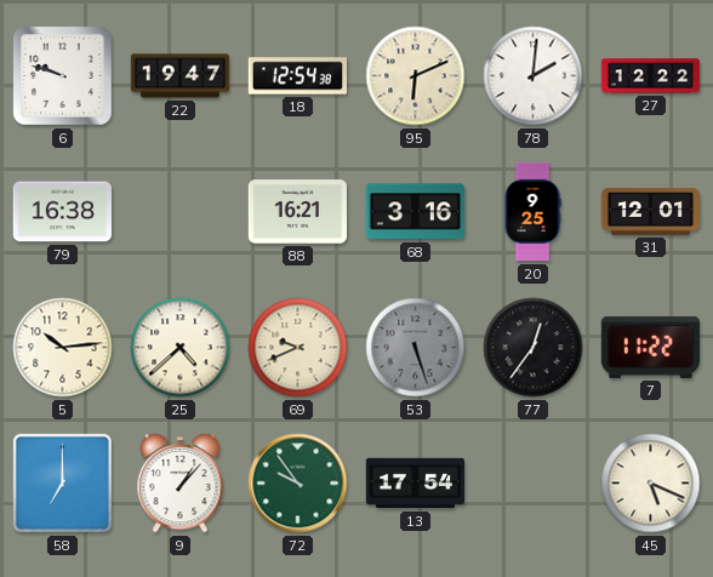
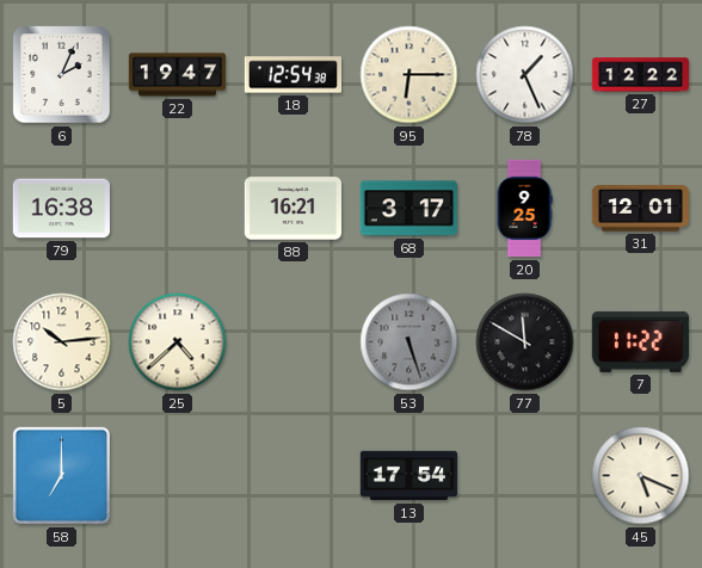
6: 9:48 -> 2:04
95: 6:11 -> 6:15
78: 2:01 -> 1:26
68: 3:16 -> 3:17
69: 9:41 -> none
77: 12:36 -> 11:50
9: 1:07 -> none
72: 9:54 -> none
